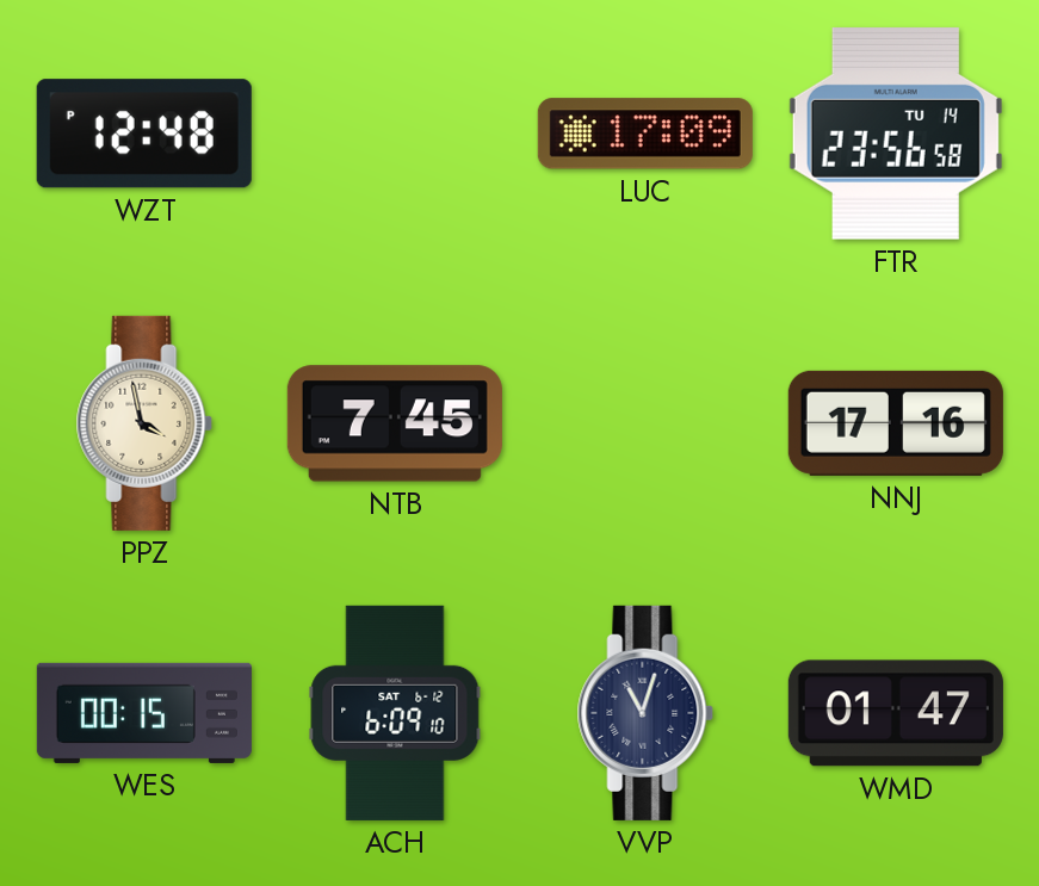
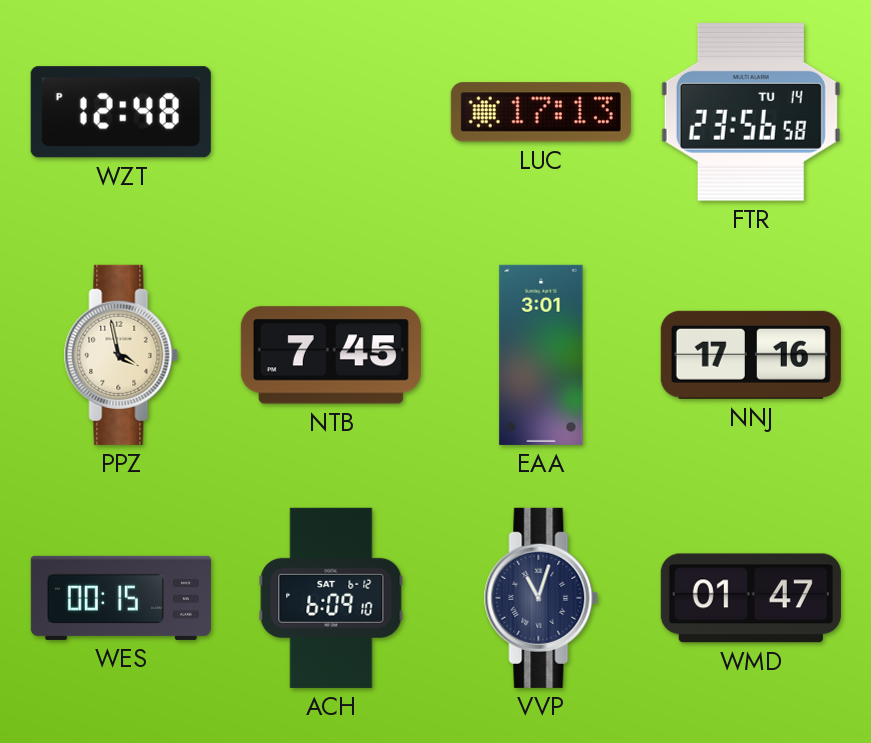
LUC: 17:09 -> 17:13
EAA: none -> 3:01
